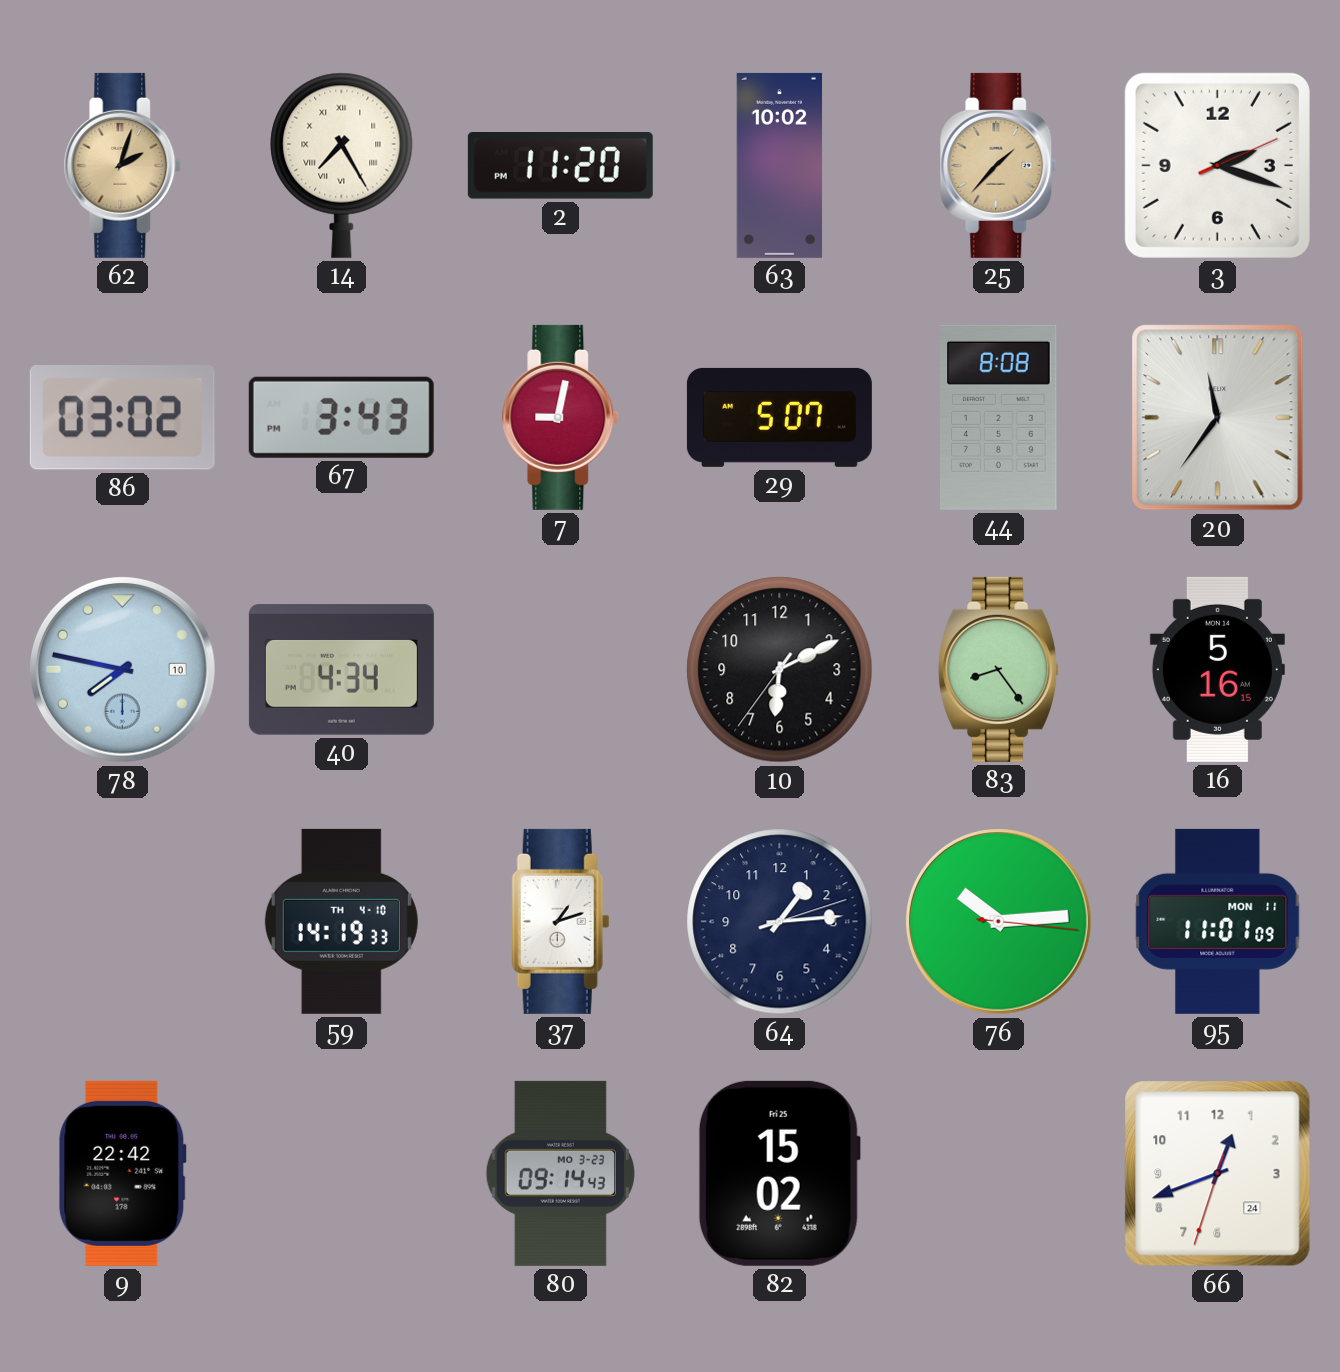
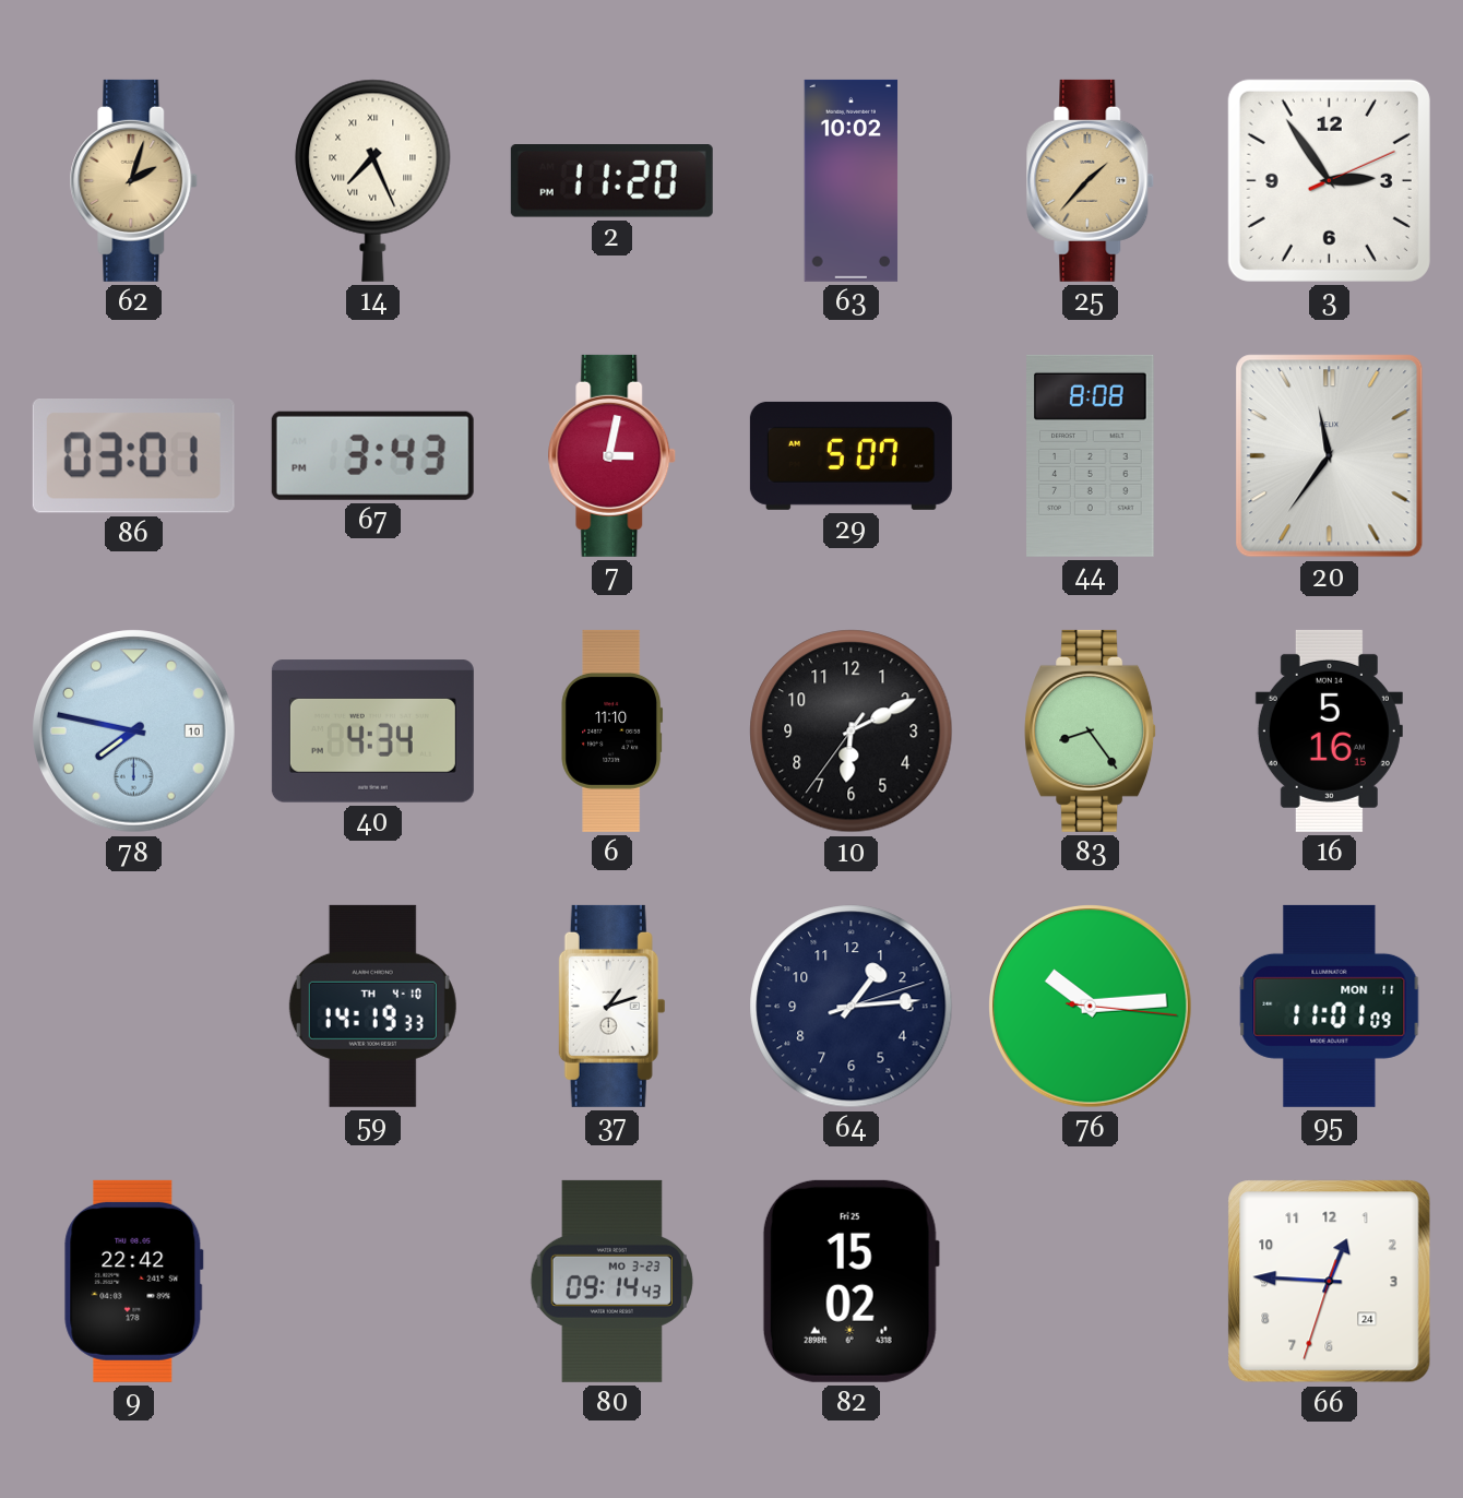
14: 7:25 -> 7:26
3: 2:18 -> 2:54
86: 03:02 -> 03:01
7: 9:02 -> 3:02
6: none -> 11:10
66: 12:41 -> 12:45
